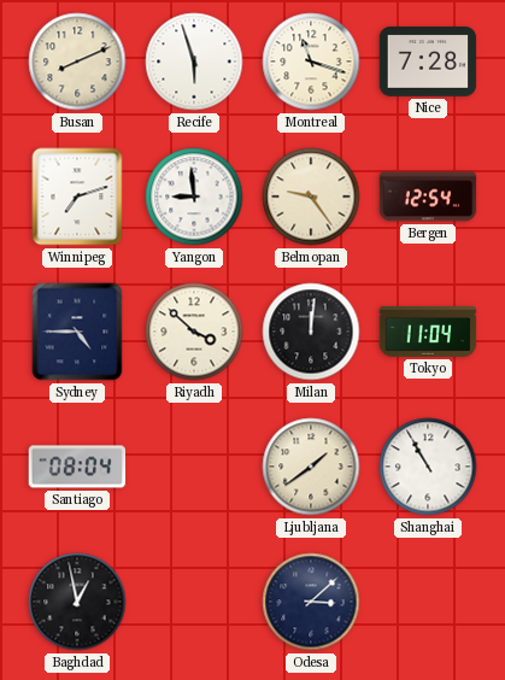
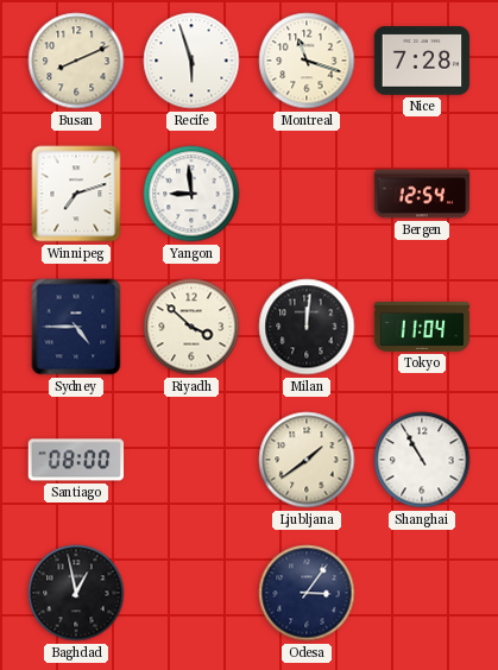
Belmopan: 9:24 -> none
Santiago: 08:04 -> 08:00
Odesa: 3:08 -> 3:06
